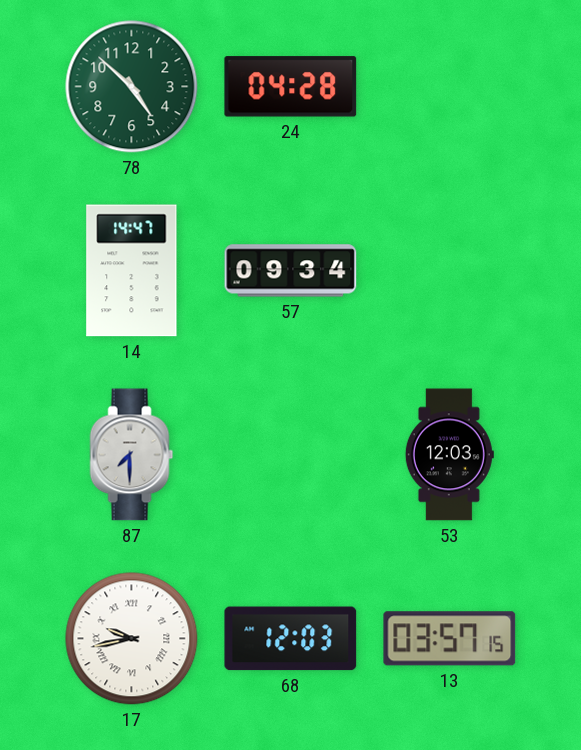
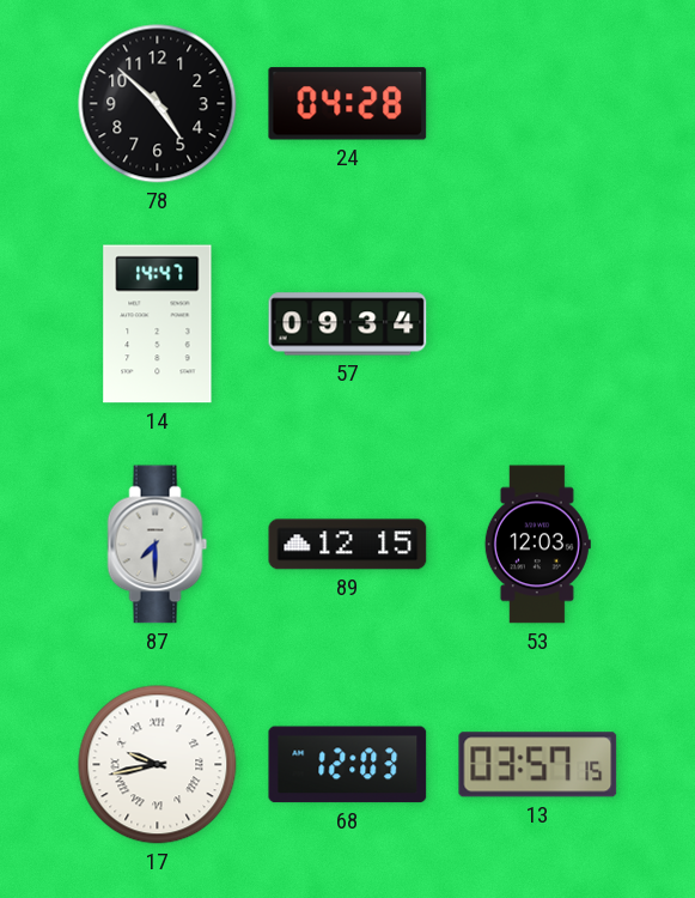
78 dial: green -> black
89: none -> 12:15
